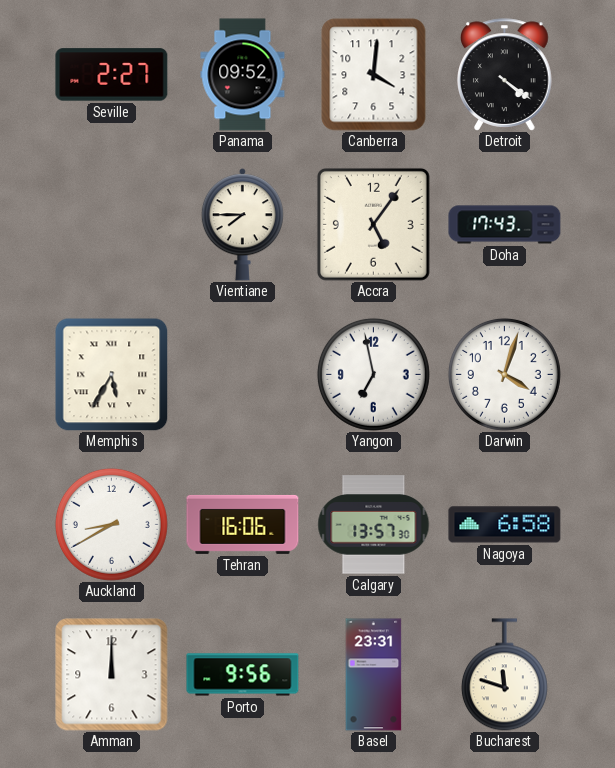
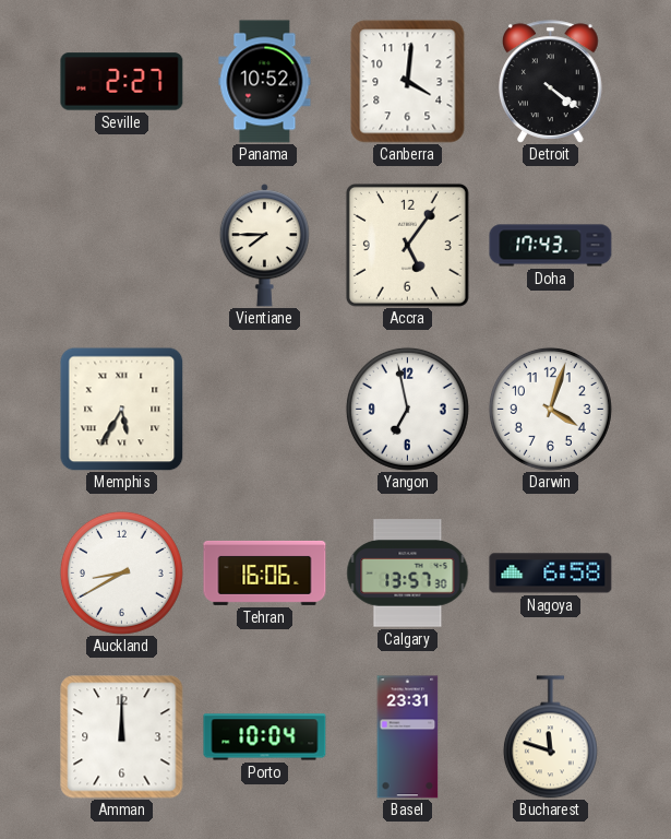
Panama: 09:52 -> 10:52
Porto: 9:56 -> 10:04
